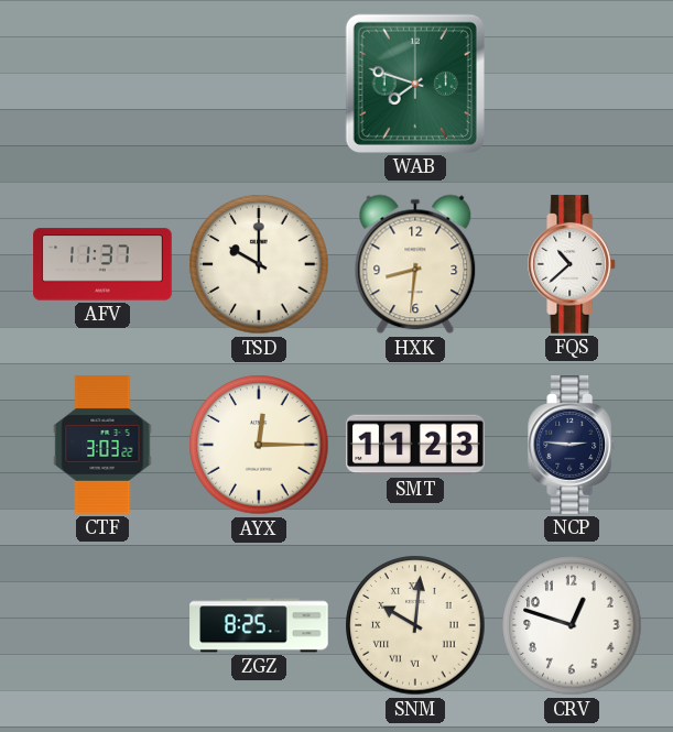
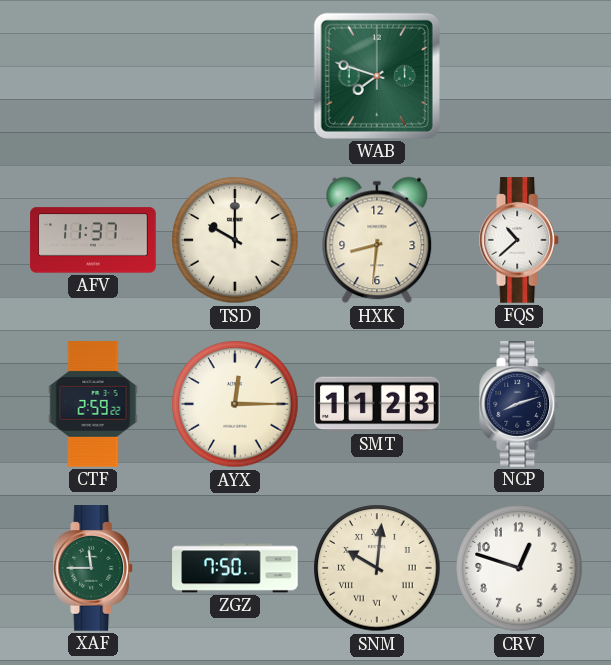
CTF: 3:03 -> 2:59
NCP: 2:46 -> 8:12
XAF: none -> 11:45
ZGZ: 8:25 -> 7:50
